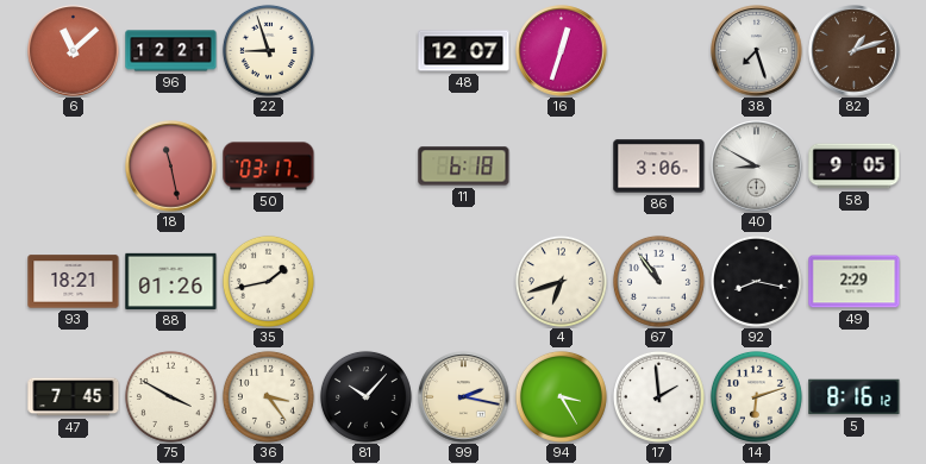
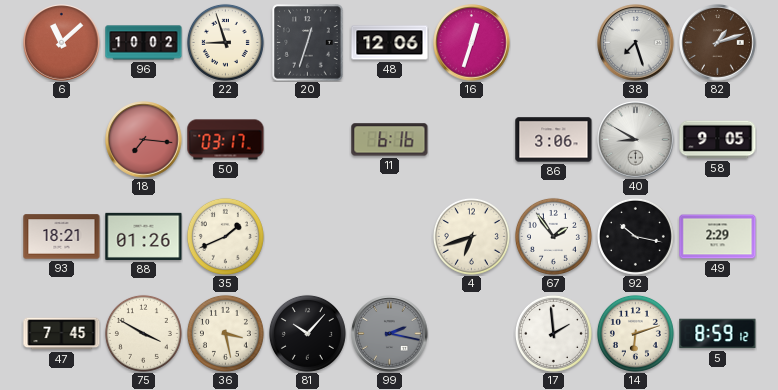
96: 12:21 -> 10:02
20: none -> 12:33
48: 12:07 -> 12:06
18: 11:28 -> 7:16
11: 6:18 -> 6:16
35: 1:43 -> 1:41
67: 10:54 -> 1:54
92: 8:17 -> 10:17
36: 3:24 -> 3:28
99 dial: cream -> grey
94: 3:25 -> none
5: 8:16 -> 8:59
